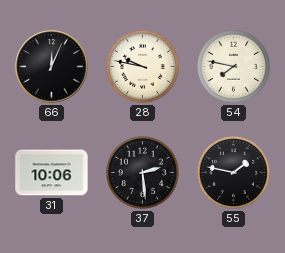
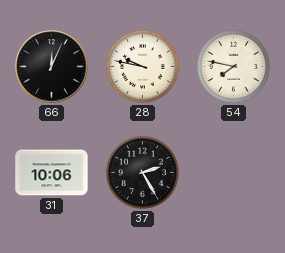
37: 2:29 -> 2:25
55: 1:47 -> none
